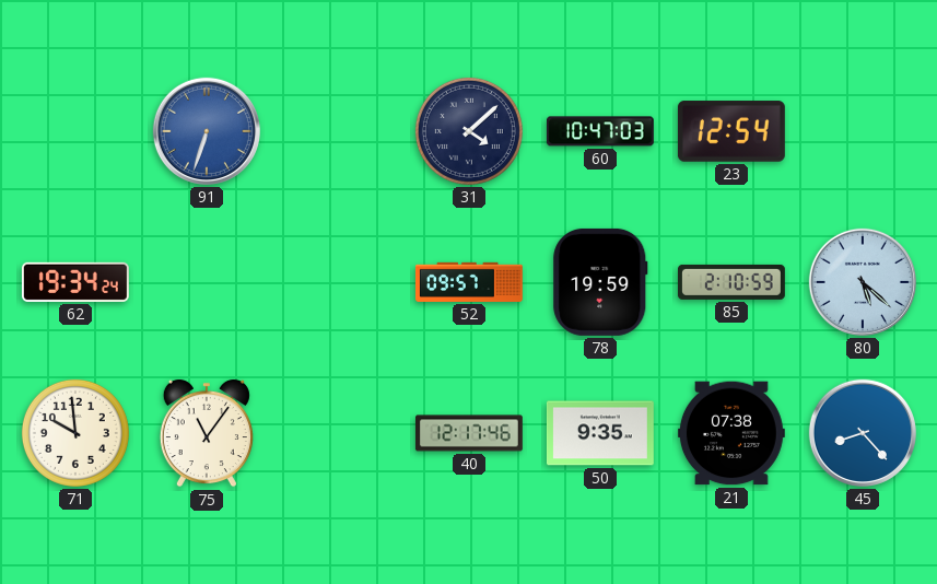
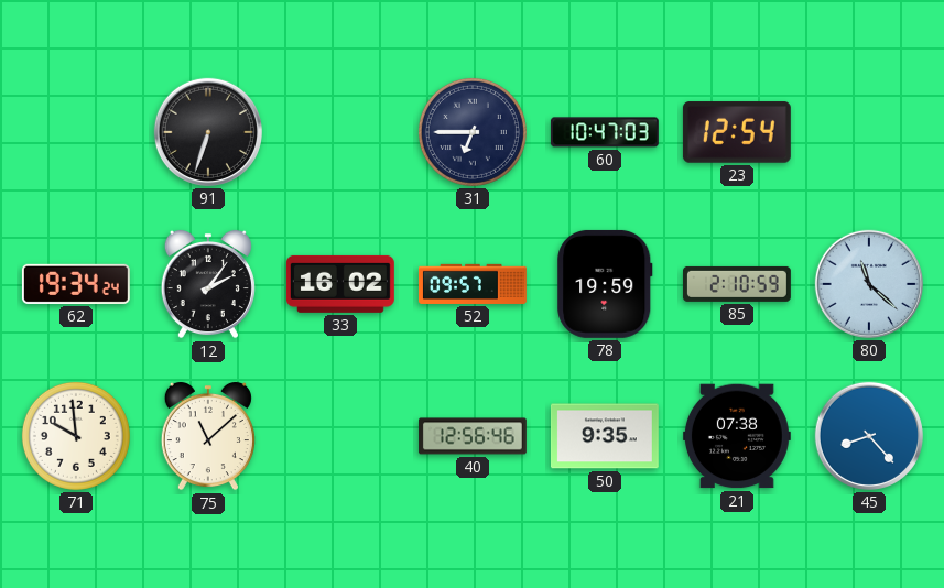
91 dial: blue -> black
31: 4:08 -> 6:45
12: none -> 2:06
33: none -> 16:02
80: 5:22 -> 11:22
75: 11:06 -> 11:08
40: 12:17 -> 12:56
